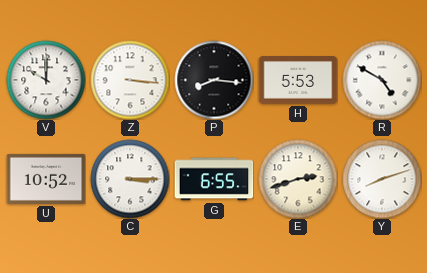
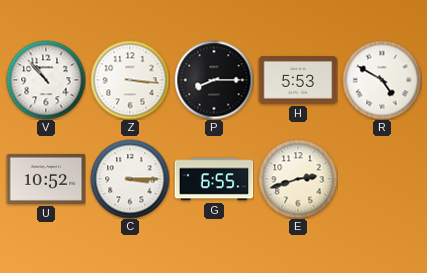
V: 10:00 -> 10:53
P: 8:16 -> 8:15
Y: 8:12 -> none
